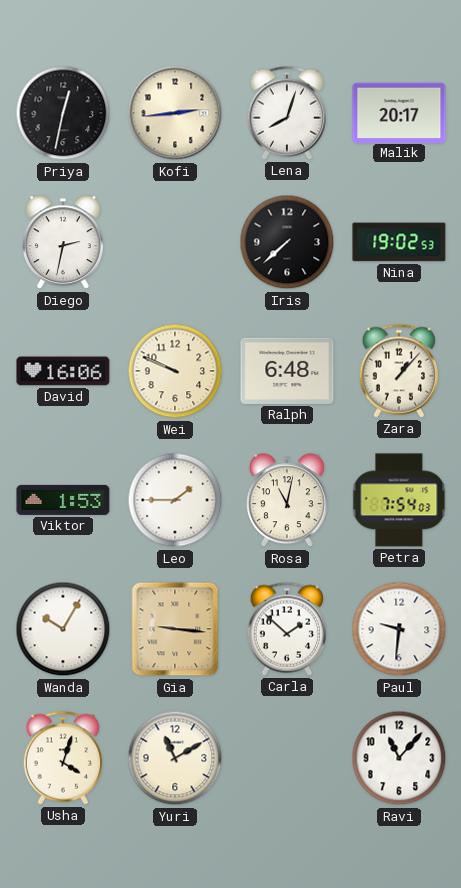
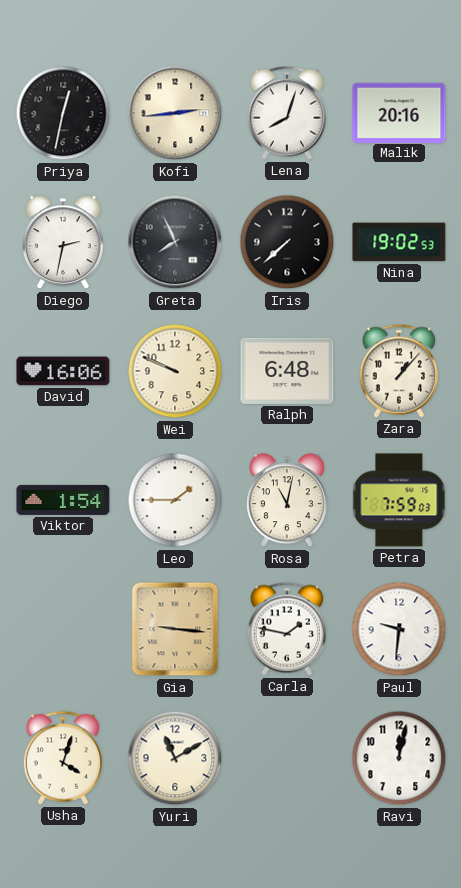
Malik: 20:17 -> 20:16
Greta: none -> 7:56
Viktor: 1:53 -> 1:54
Petra: 7:54 -> 7:59
Wanda: 10:05 -> none
Carla: 1:52 -> 1:47
Ravi: 11:07 -> 12:02
